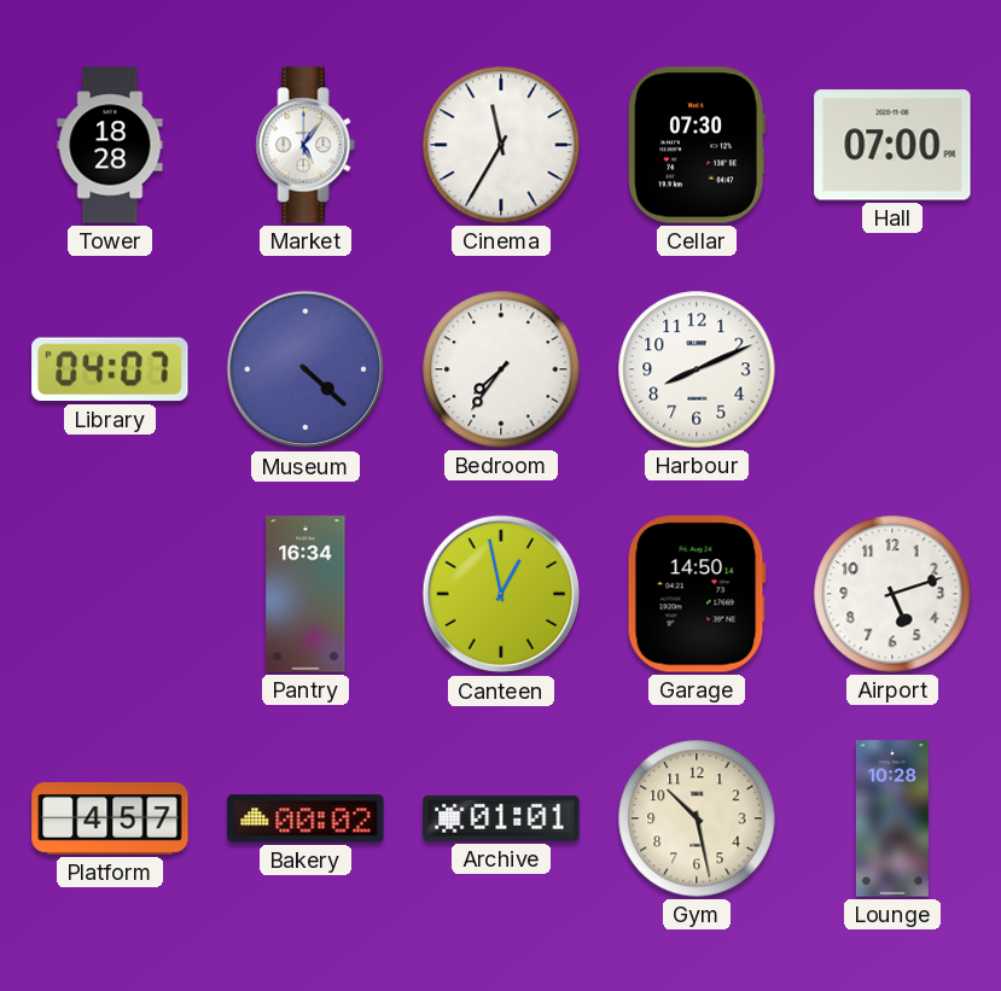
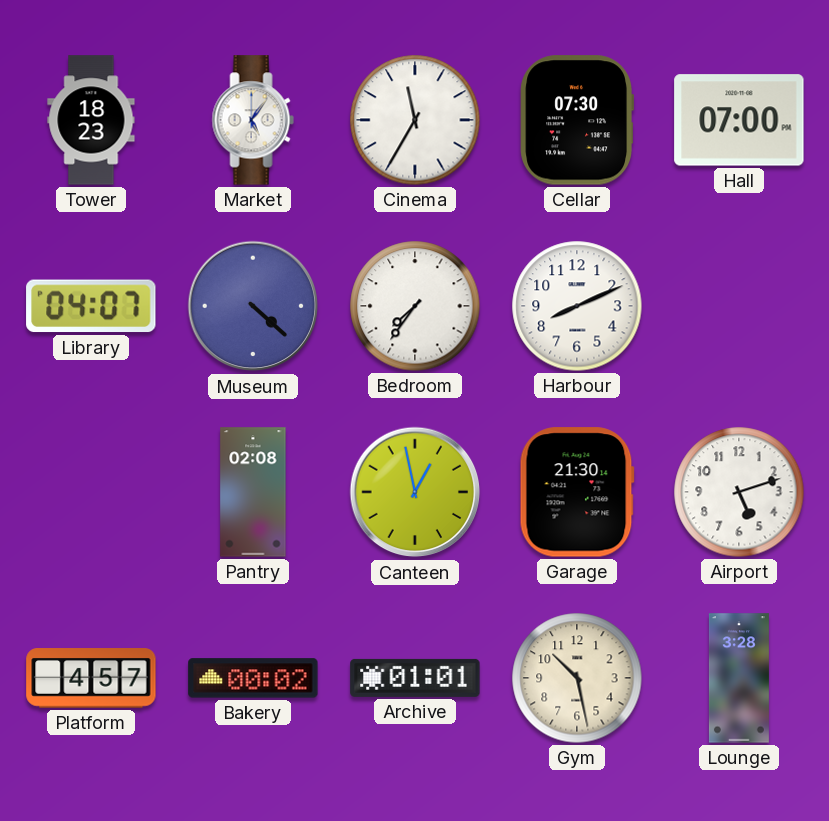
Tower: 18:28 -> 18:23
Pantry: 16:34 -> 02:08
Garage: 14:50 -> 21:30
Lounge: 10:28 -> 3:28
